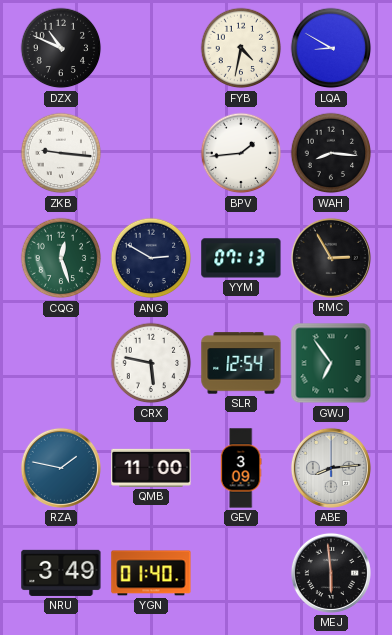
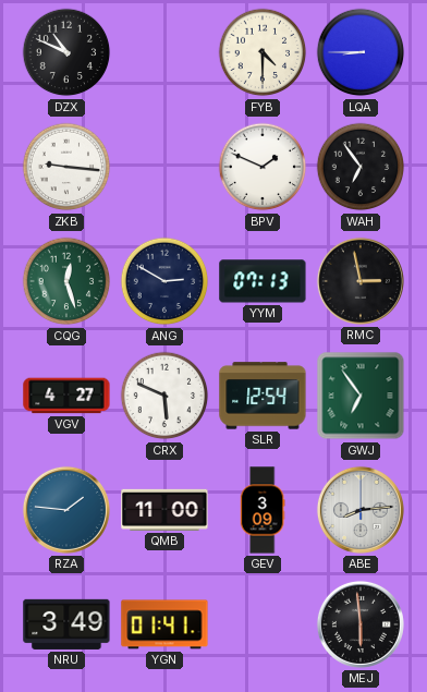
FYB: 4:32 -> 4:30
LQA: 8:50 -> 8:45
BPV: 1:44 -> 1:49
WAH: 8:16 -> 6:54
RMC: 2:55 -> 2:58
VGV: none -> 4:27
CRX: 5:47 -> 5:49
RZA: 1:47 -> 1:46
YGN: 01:40 -> 01:41
